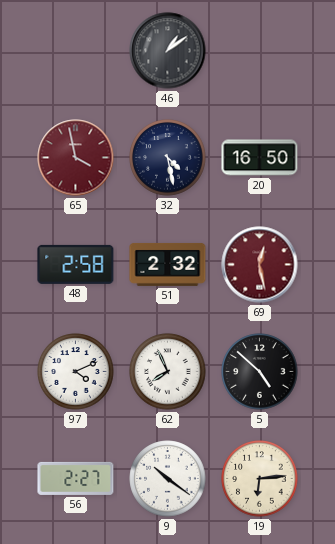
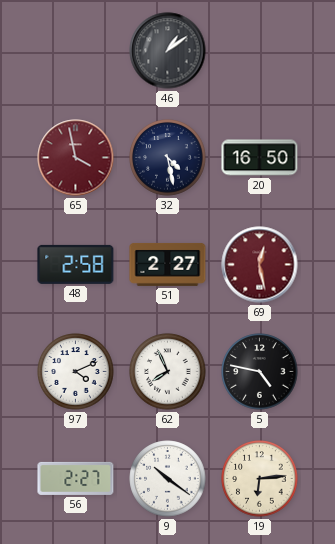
51: 2:32 -> 2:27
5: 4:52 -> 4:47
